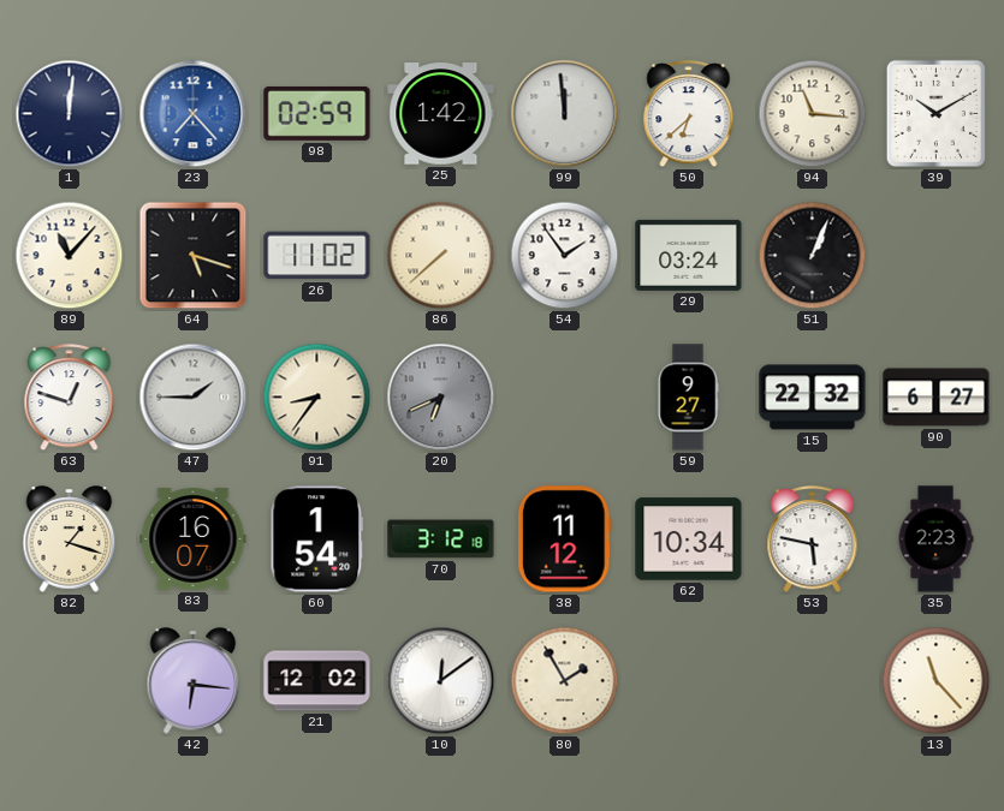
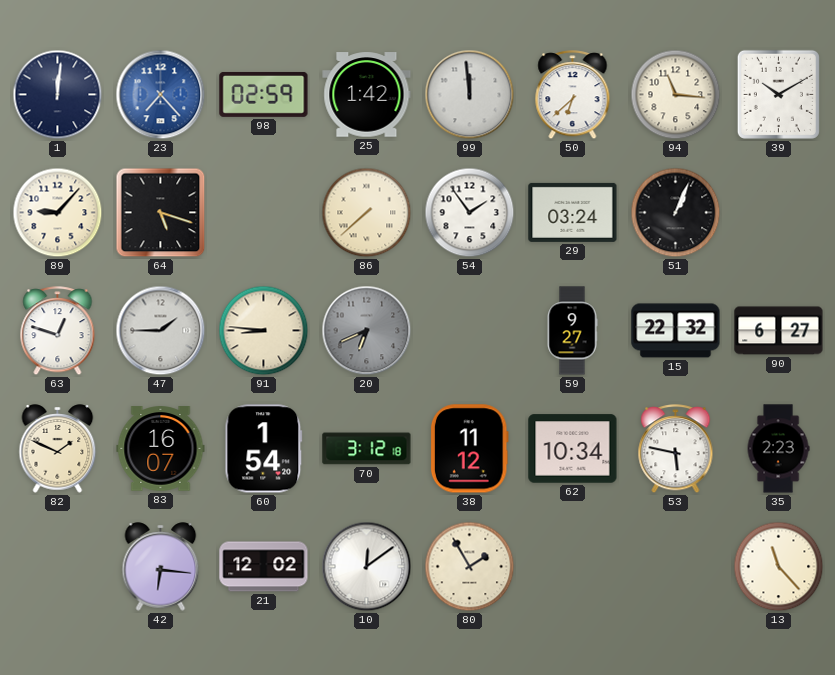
89: 11:07 -> 9:07
26: 11:02 -> none
91: 8:36 -> 8:46
82: 1:18 -> 1:49
